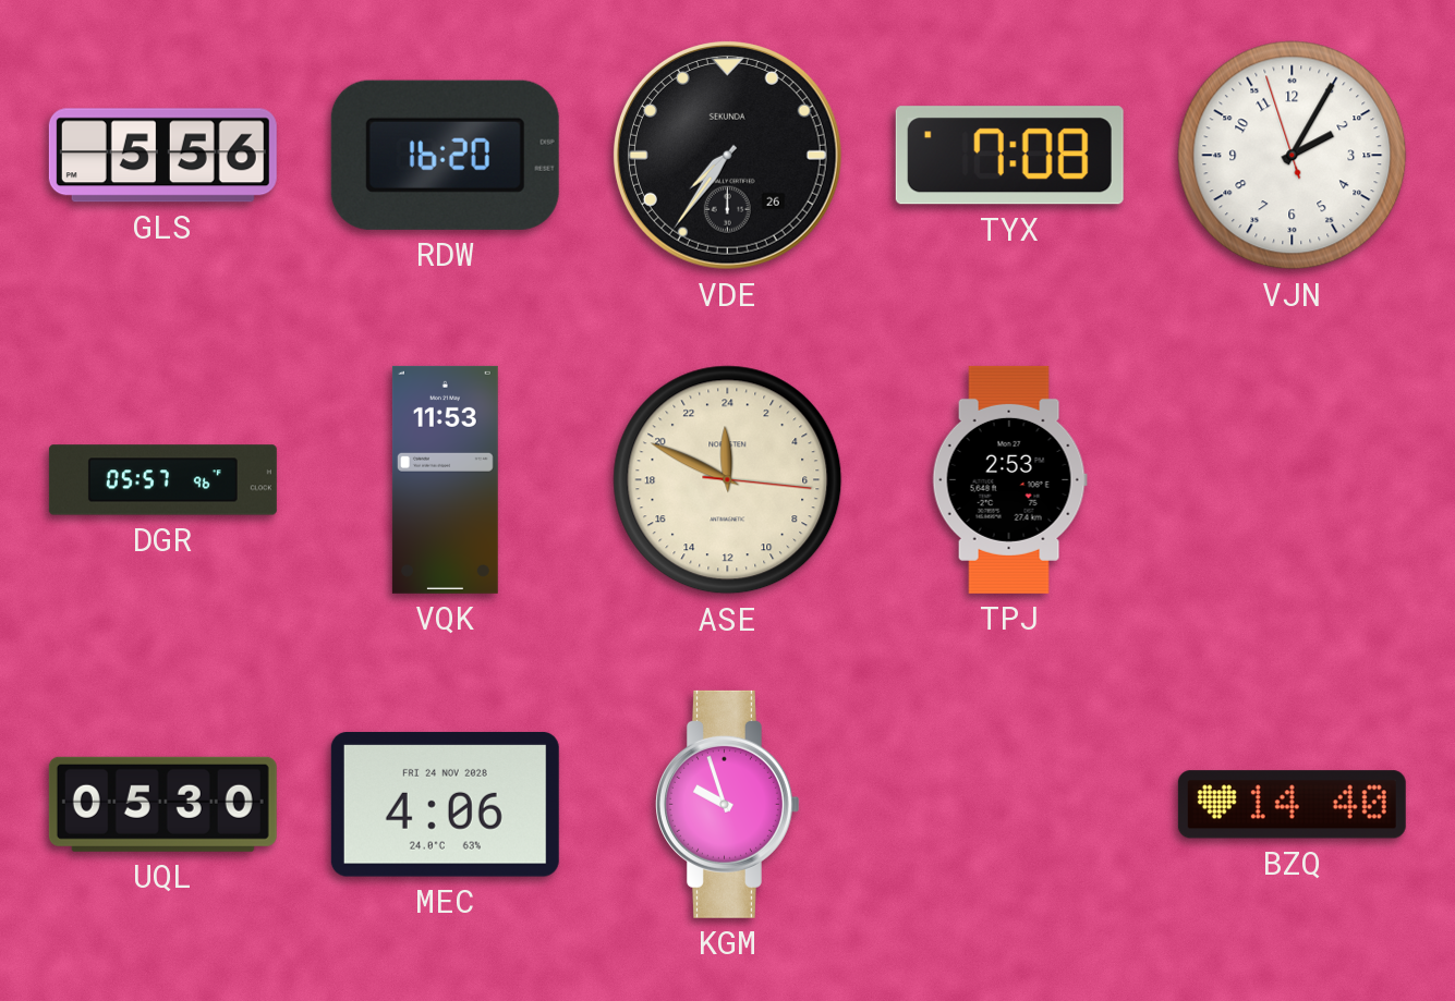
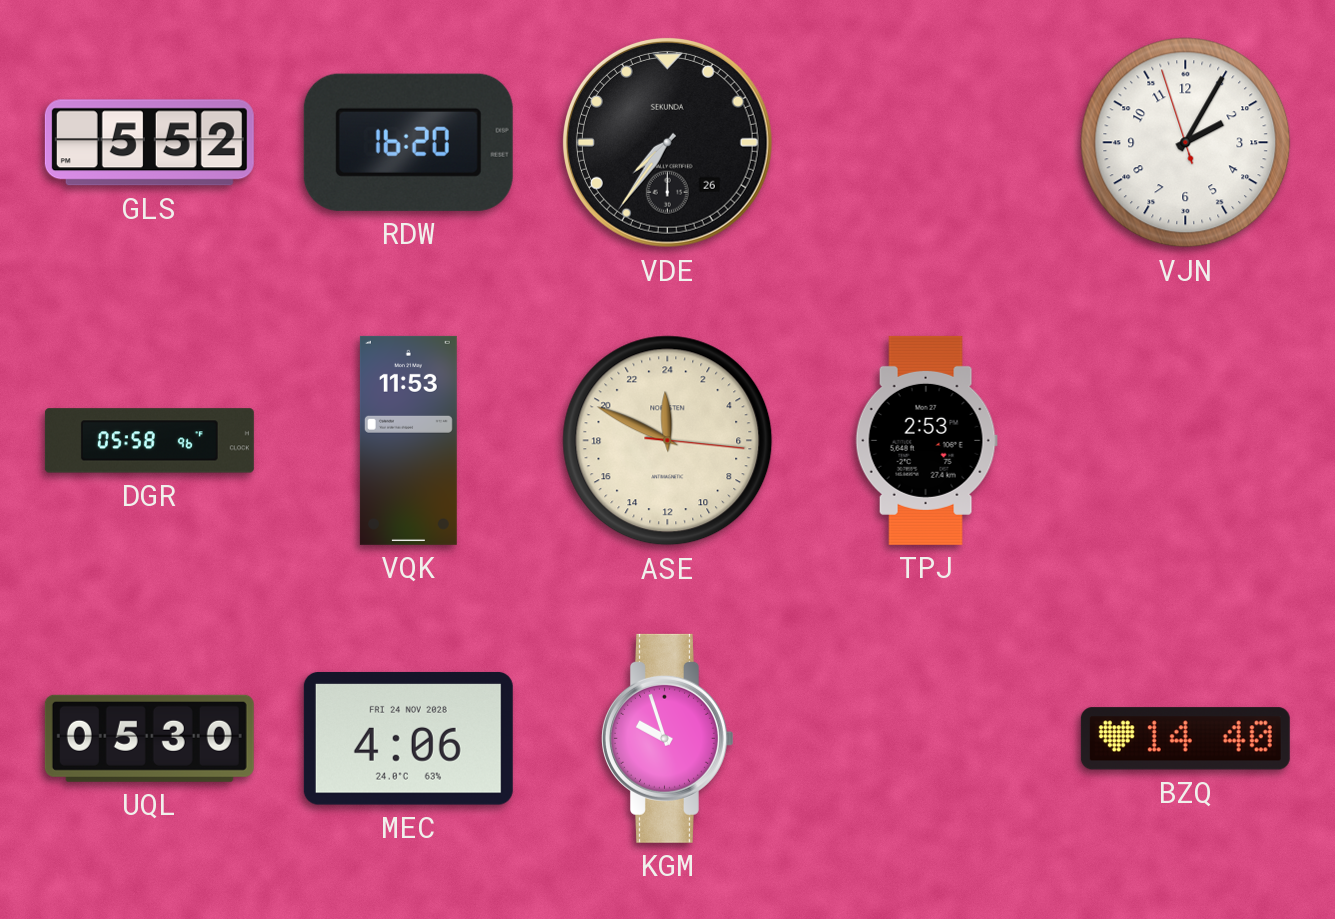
GLS: 5:56 -> 5:52
TYX: 7:08 -> none
DGR: 05:57 -> 05:58
